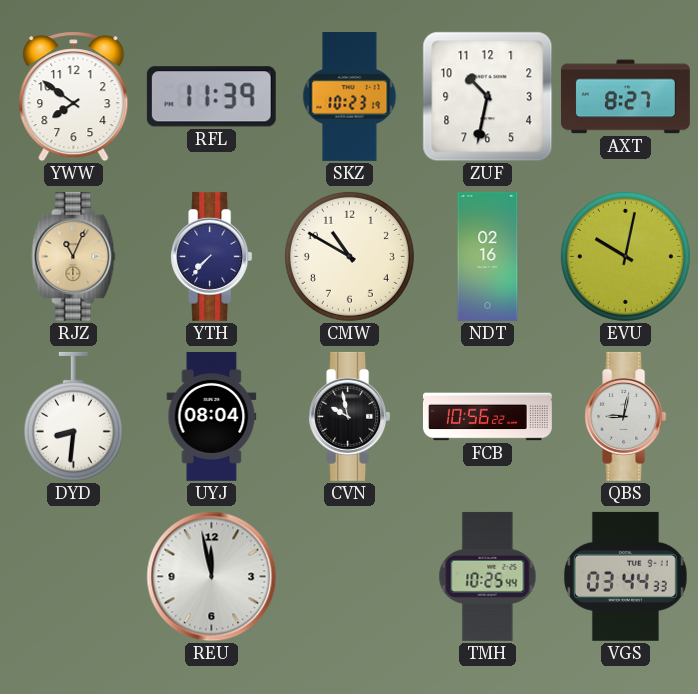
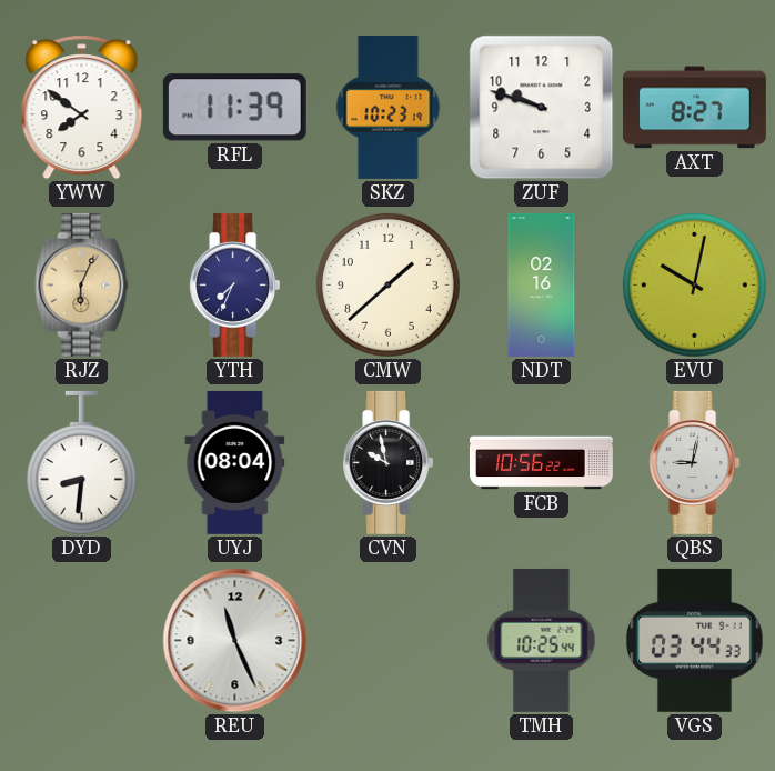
ZUF: 10:32 -> 9:48
RJZ: 11:04 -> 6:04
YTH: 7:37 -> 7:34
CMW: 10:50 -> 1:38
REU: 11:58 -> 11:26
